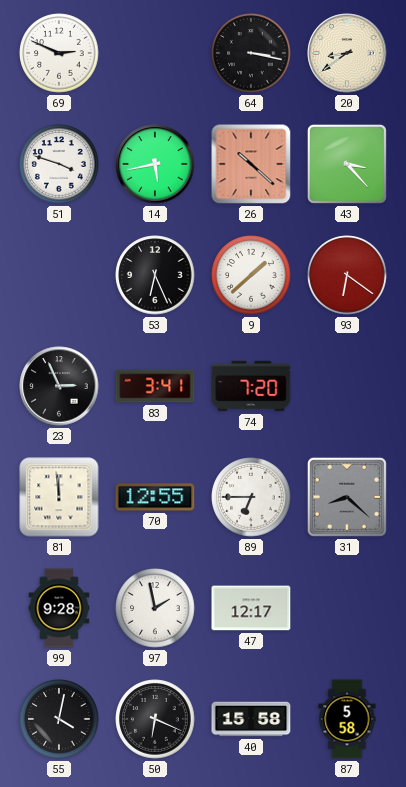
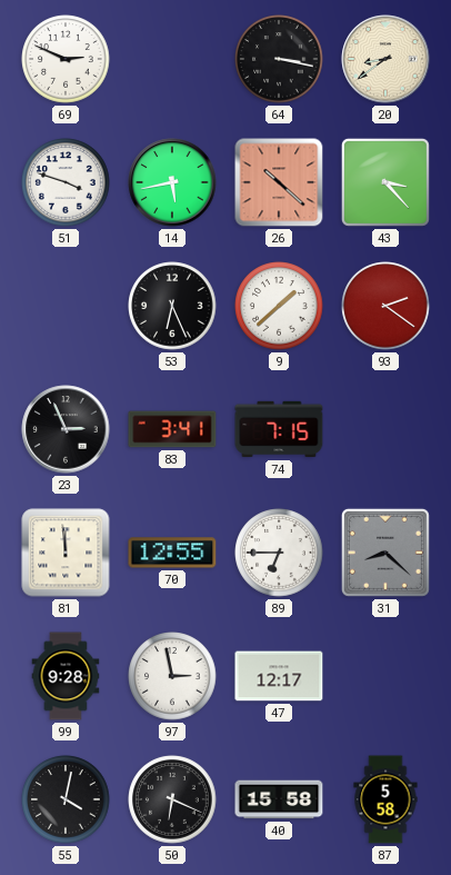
93: 6:21 -> 2:21
74: 7:20 -> 7:15
97: 1:58 -> 2:58
